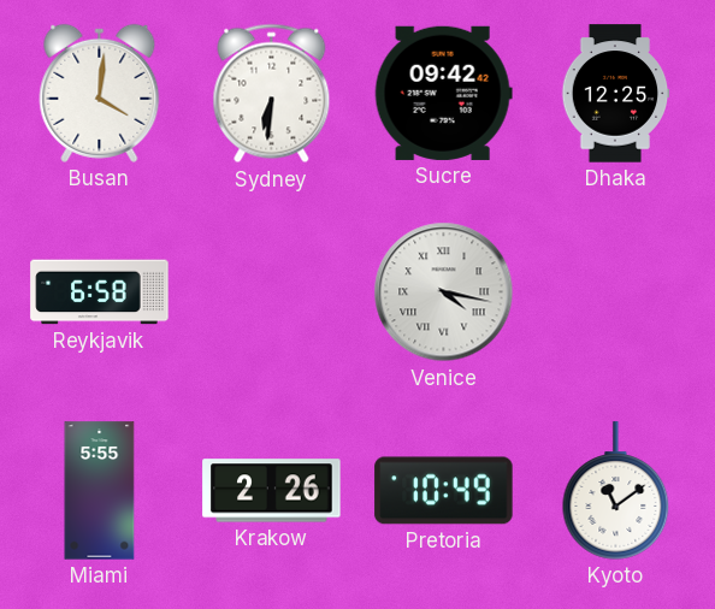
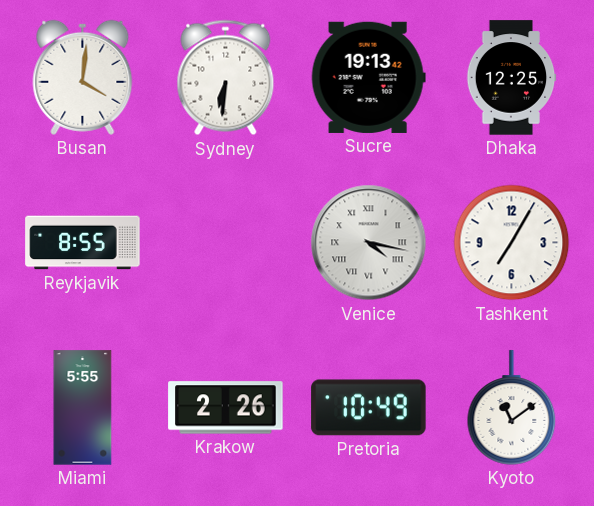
Sucre: 09:42 -> 19:13
Reykjavik: 6:58 -> 8:55
Tashkent: none -> 7:05
